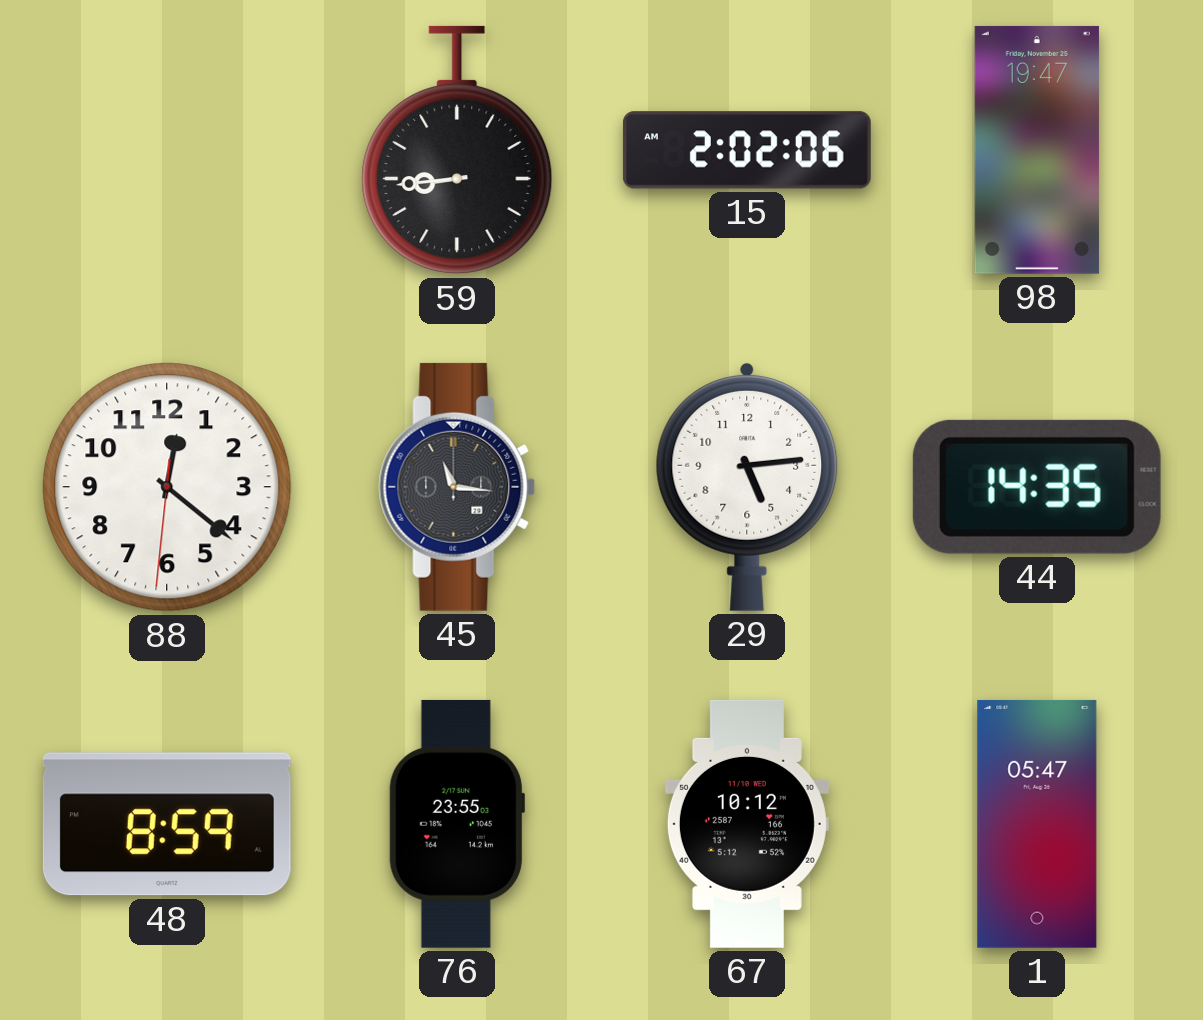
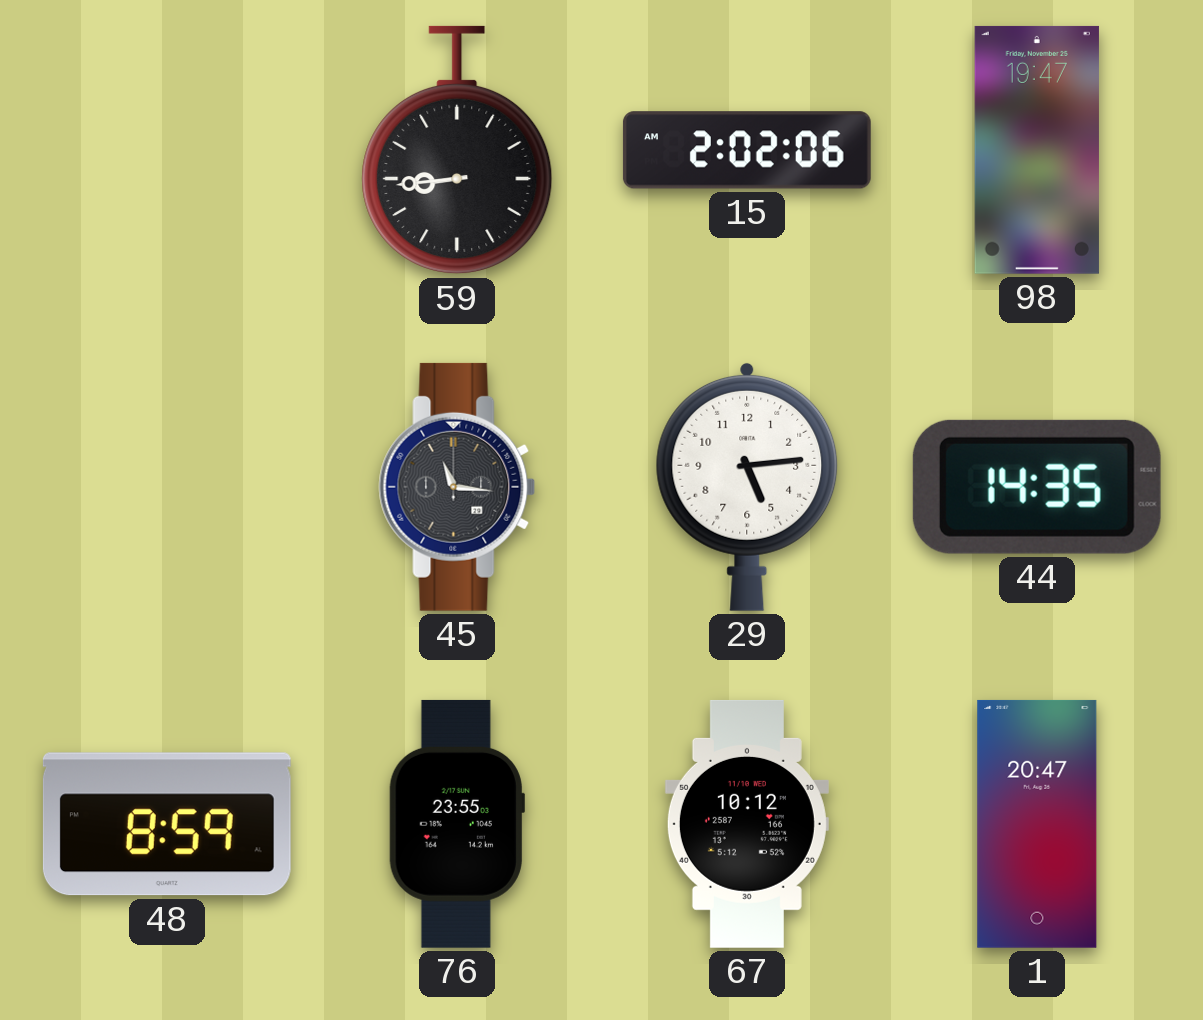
88: 12:21 -> none
1: 05:47 -> 20:47
